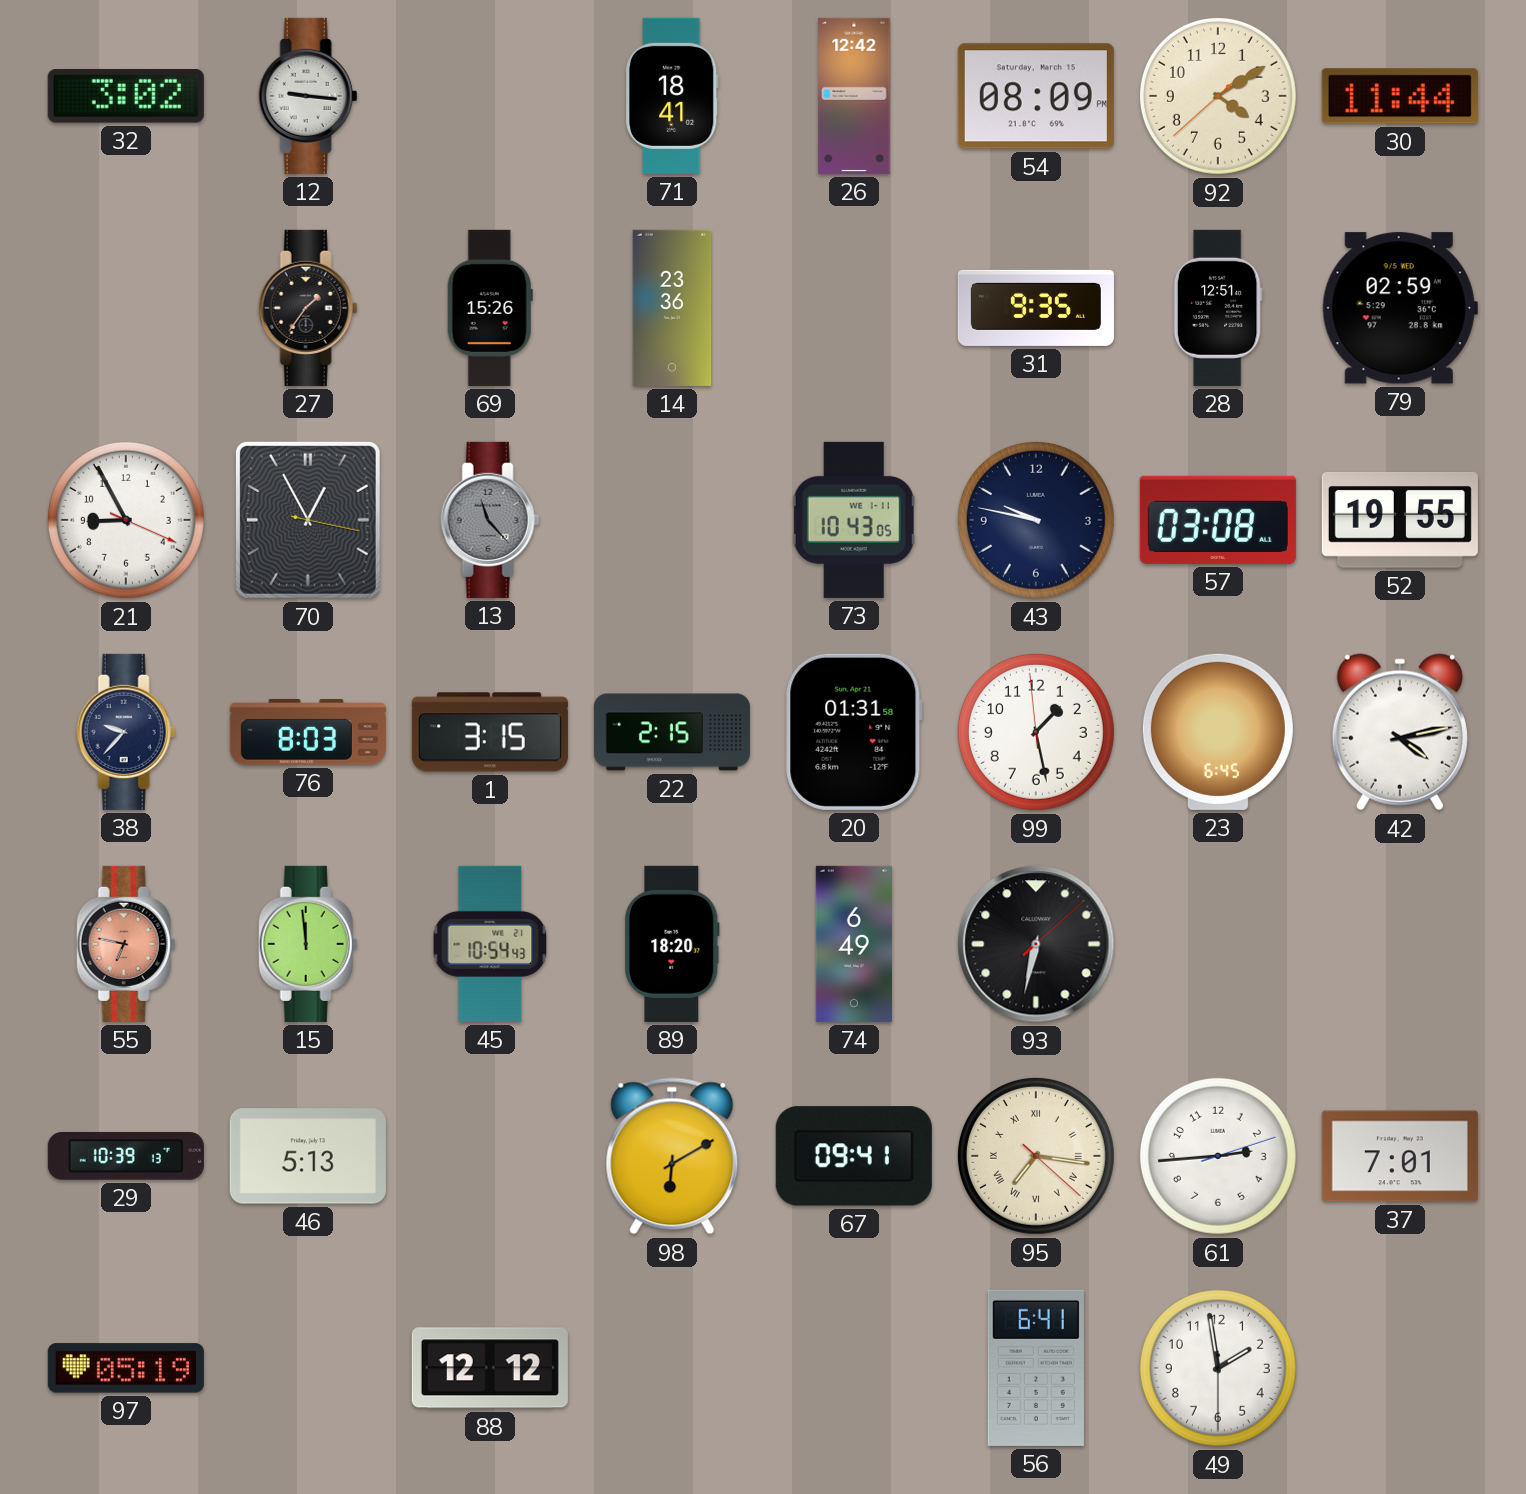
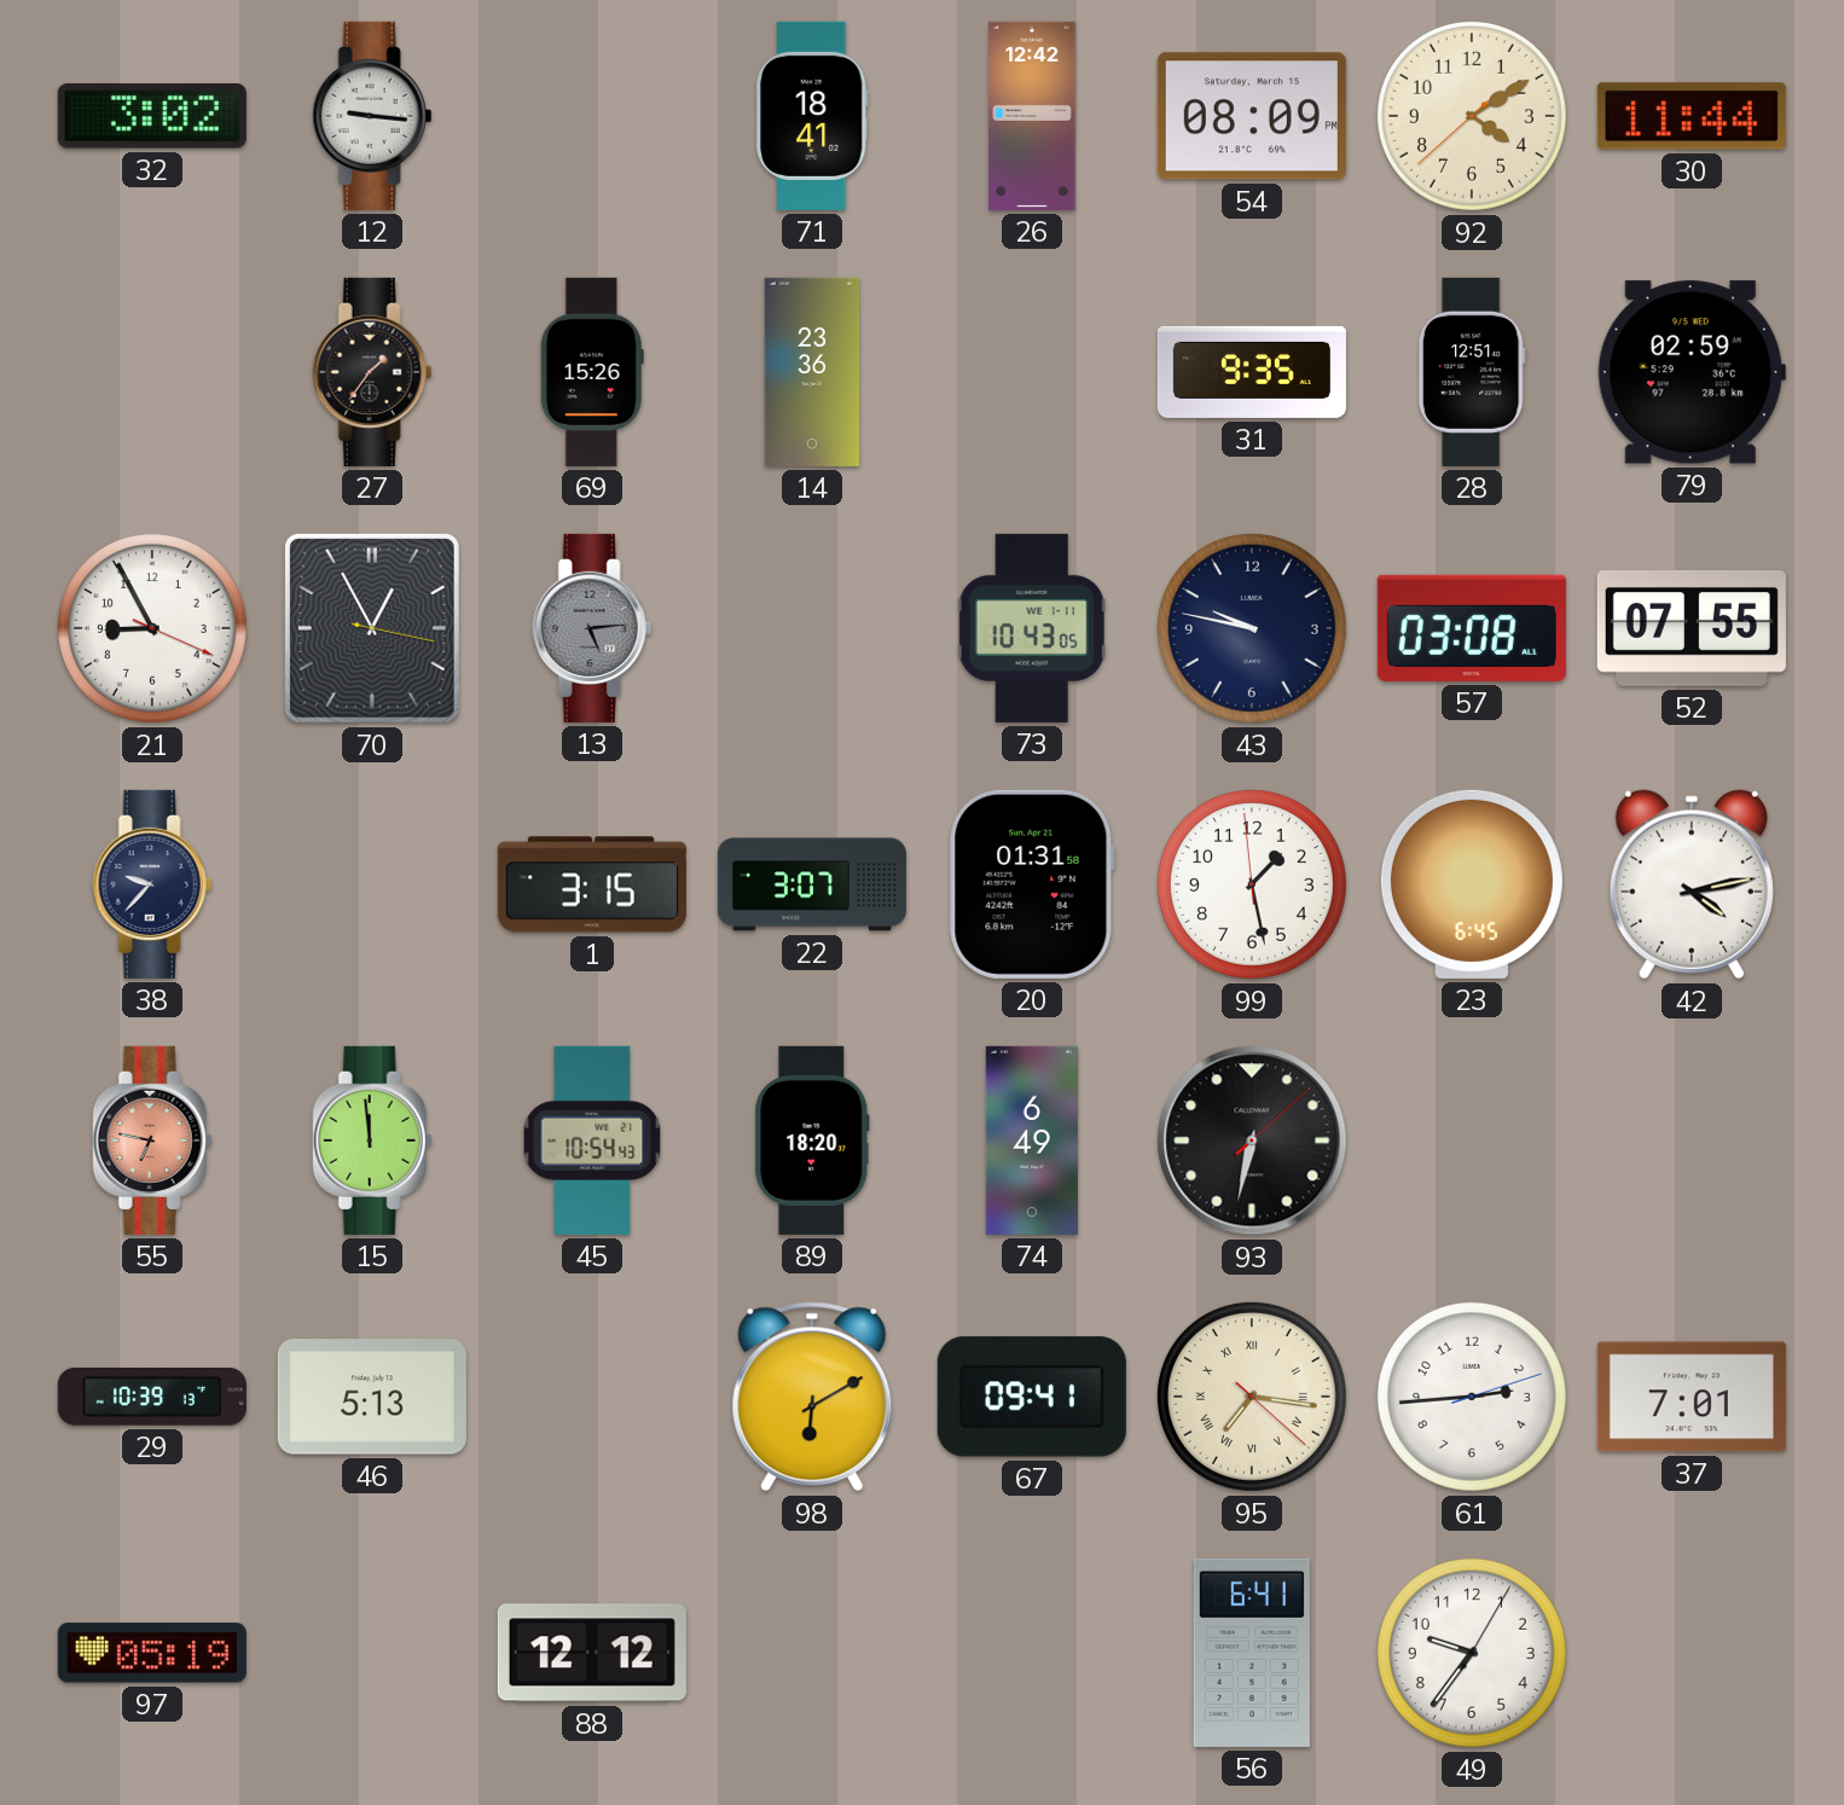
13: 11:23 -> 5:14
52: 19:55 -> 07:55
76: 8:03 -> none
22: 2:15 -> 3:07
49: 1:58 -> 9:36
